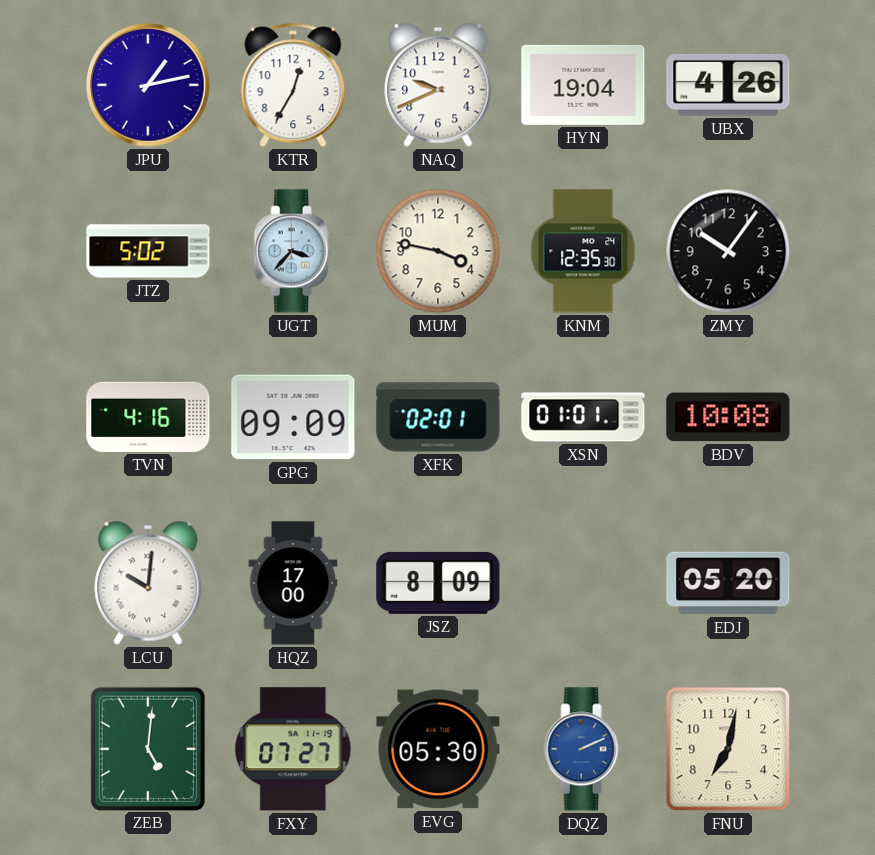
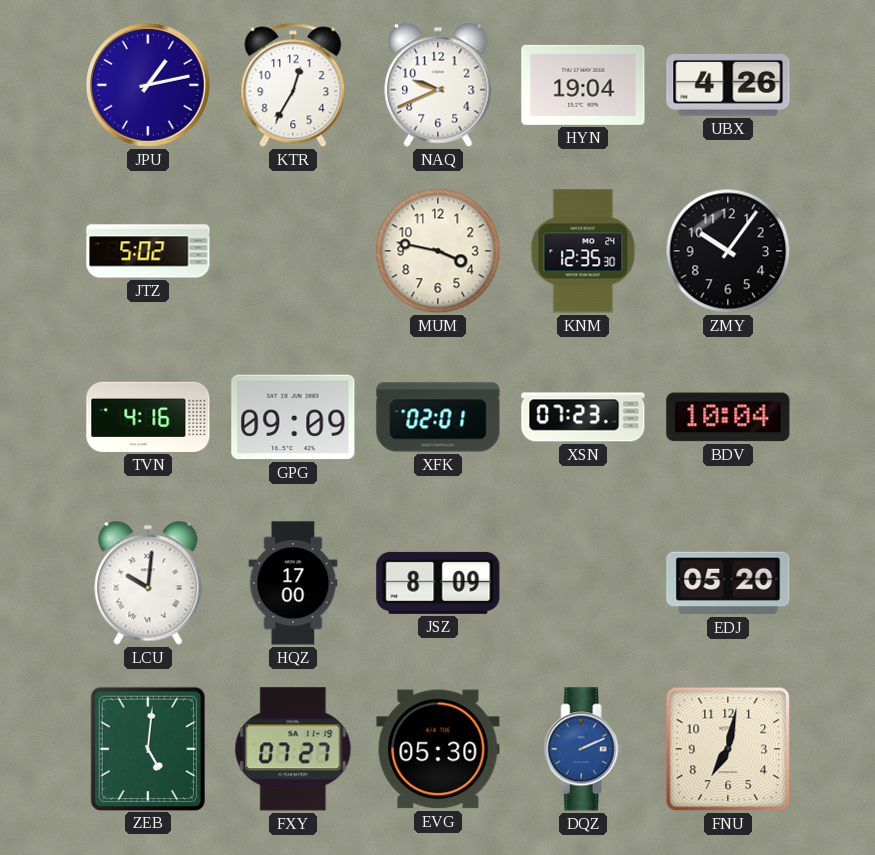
UGT: 3:37 -> none
XSN: 01:01 -> 07:23
BDV: 10:08 -> 10:04
